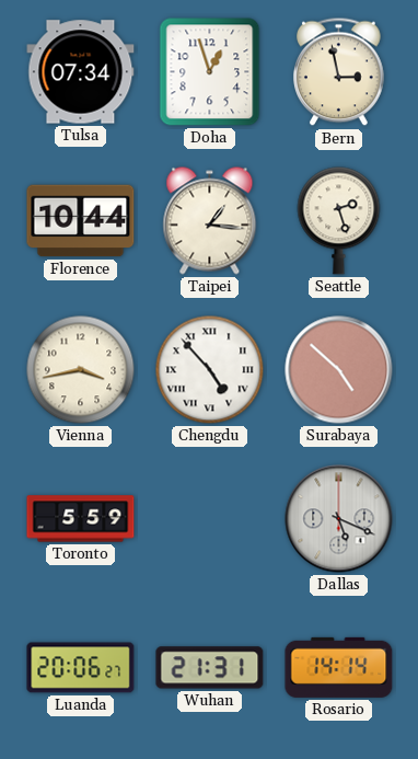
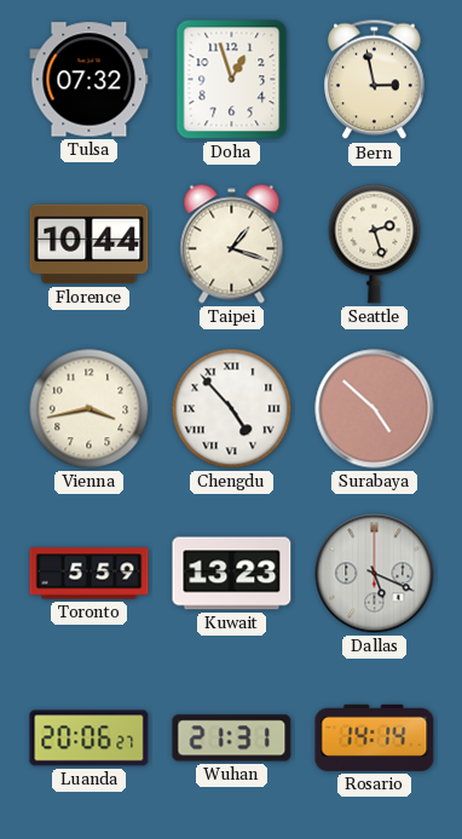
Tulsa: 07:34 -> 07:32
Taipei: 1:16 -> 1:18
Kuwait: none -> 13:23
